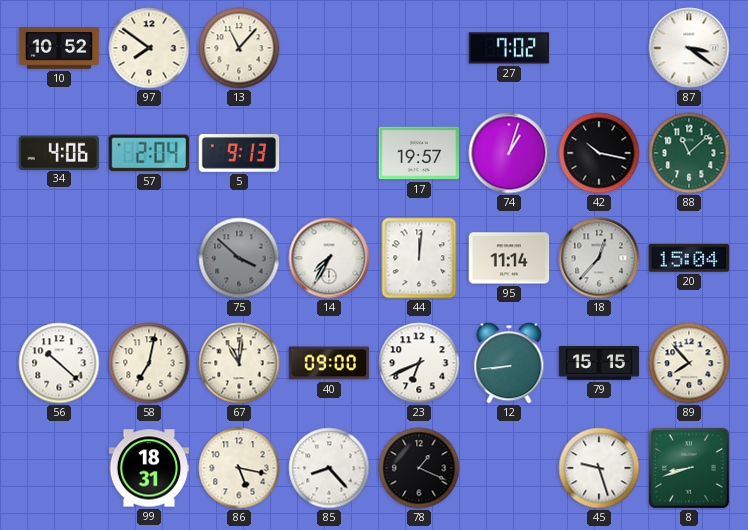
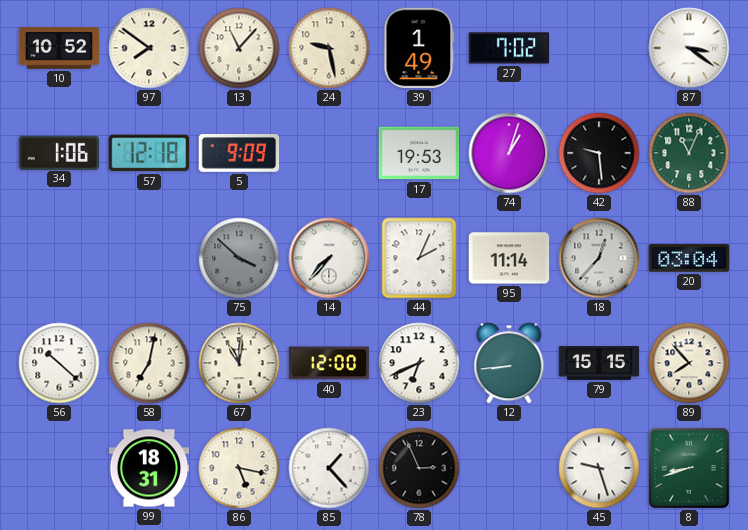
24: none -> 9:28
39: none -> 1:49
34: 4:06 -> 1:06
57: 2:04 -> 12:18
5: 9:13 -> 9:09
17: 19:57 -> 19:53
42: 10:17 -> 9:29
88: 11:08 -> 11:04
14: 7:35 -> 7:37
44: 12:01 -> 2:04
20: 15:04 -> 03:04
40: 09:00 -> 12:00
85: 8:23 -> 1:23
78: 1:19 -> 2:56
